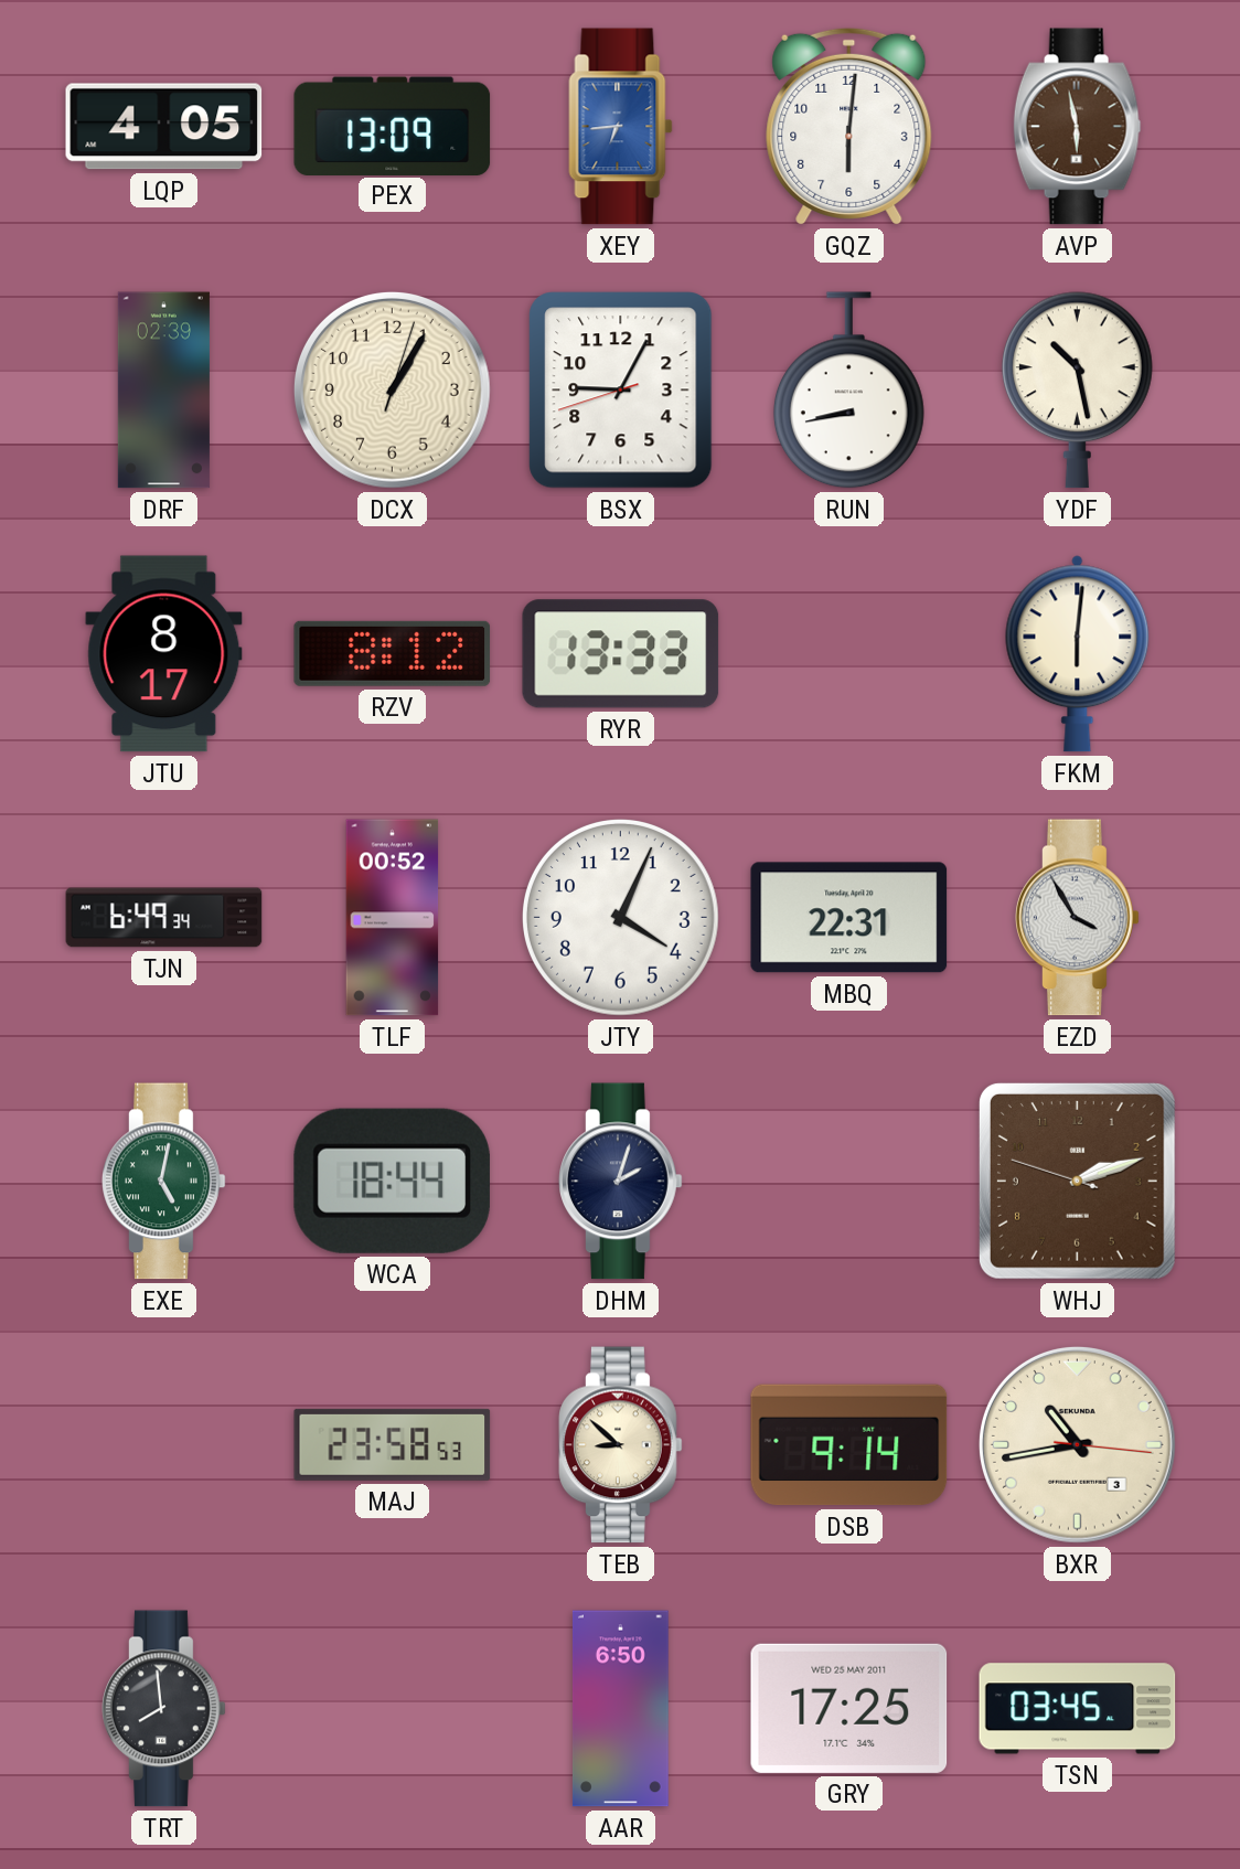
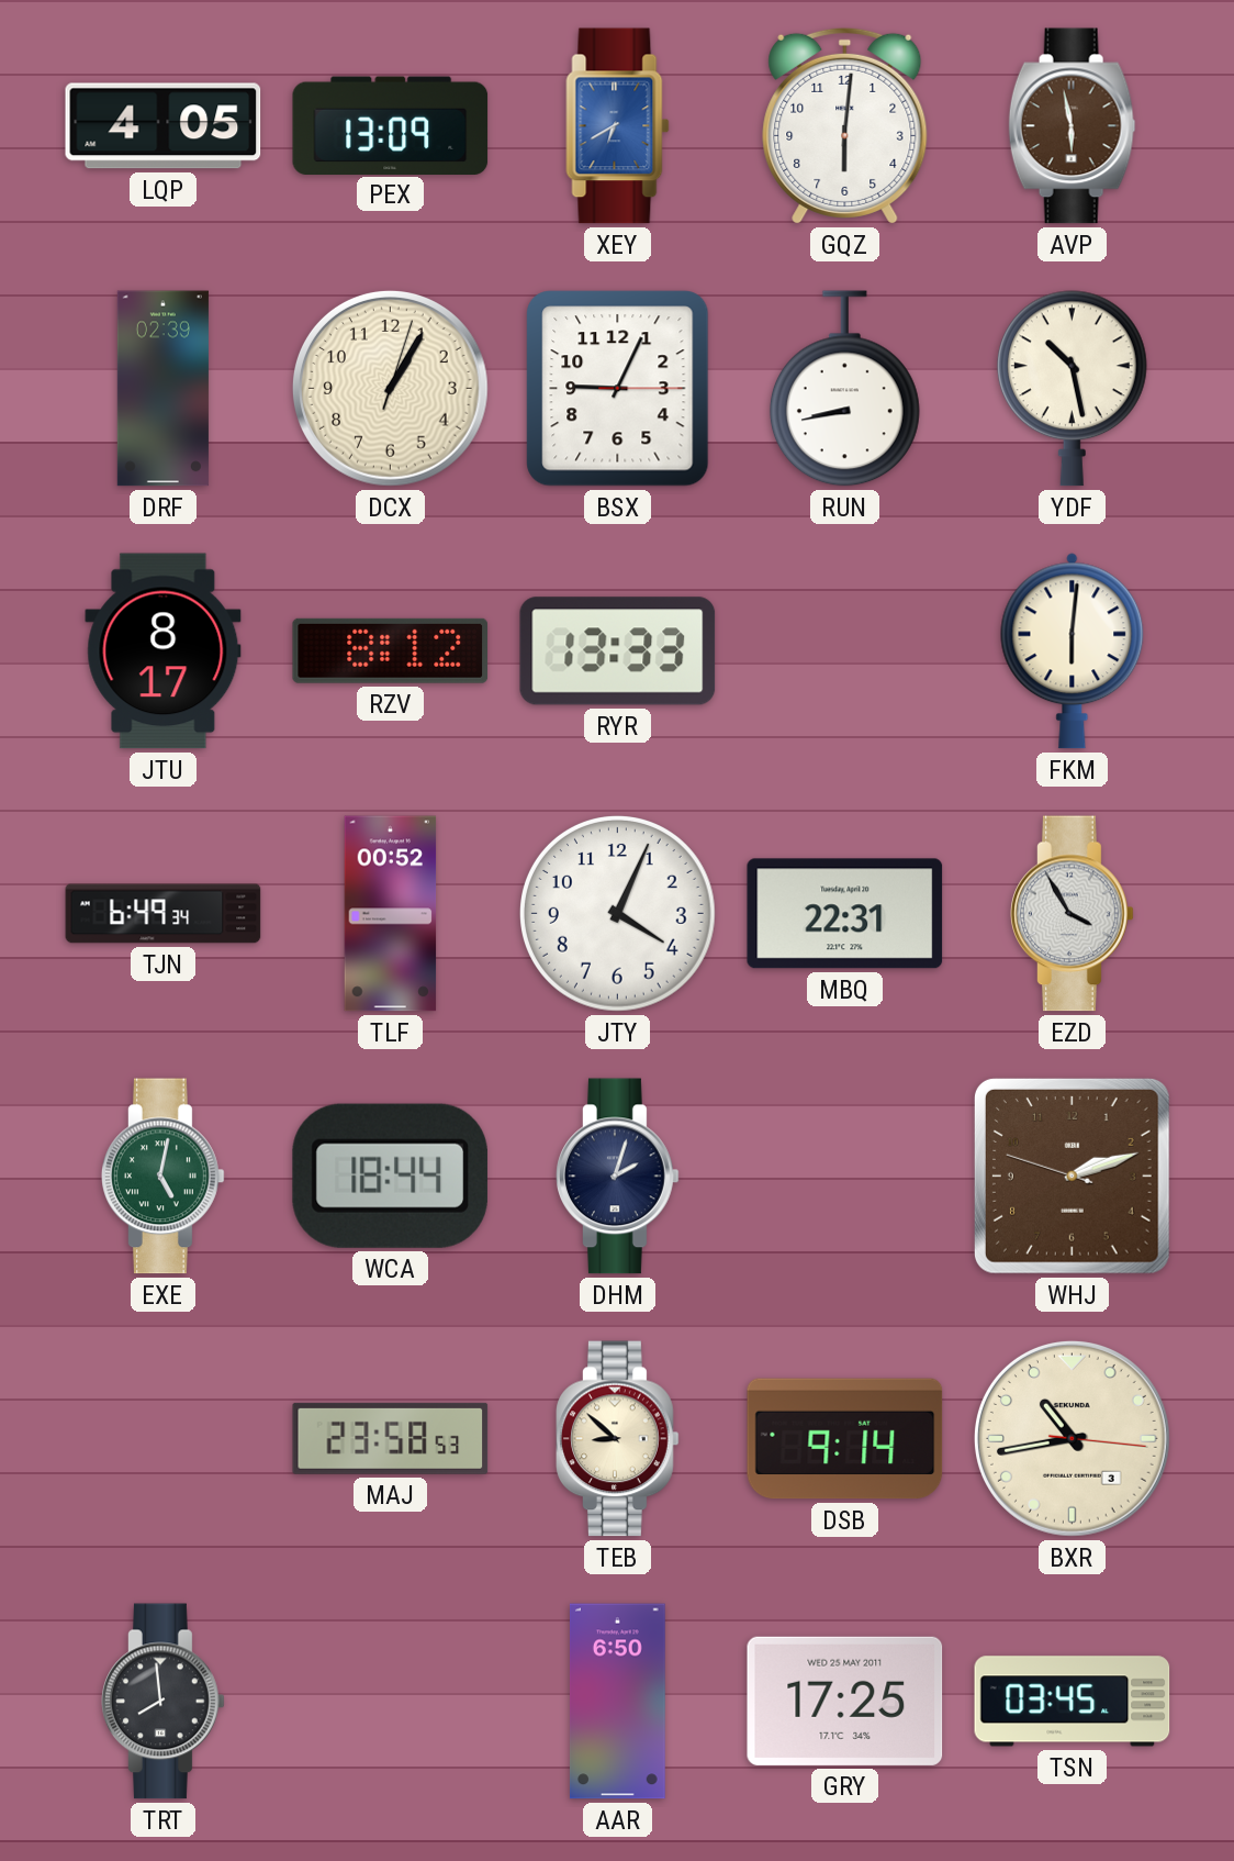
XEY: 6:44 -> 6:40
BSX: 9:04:42 -> 9:04:15
